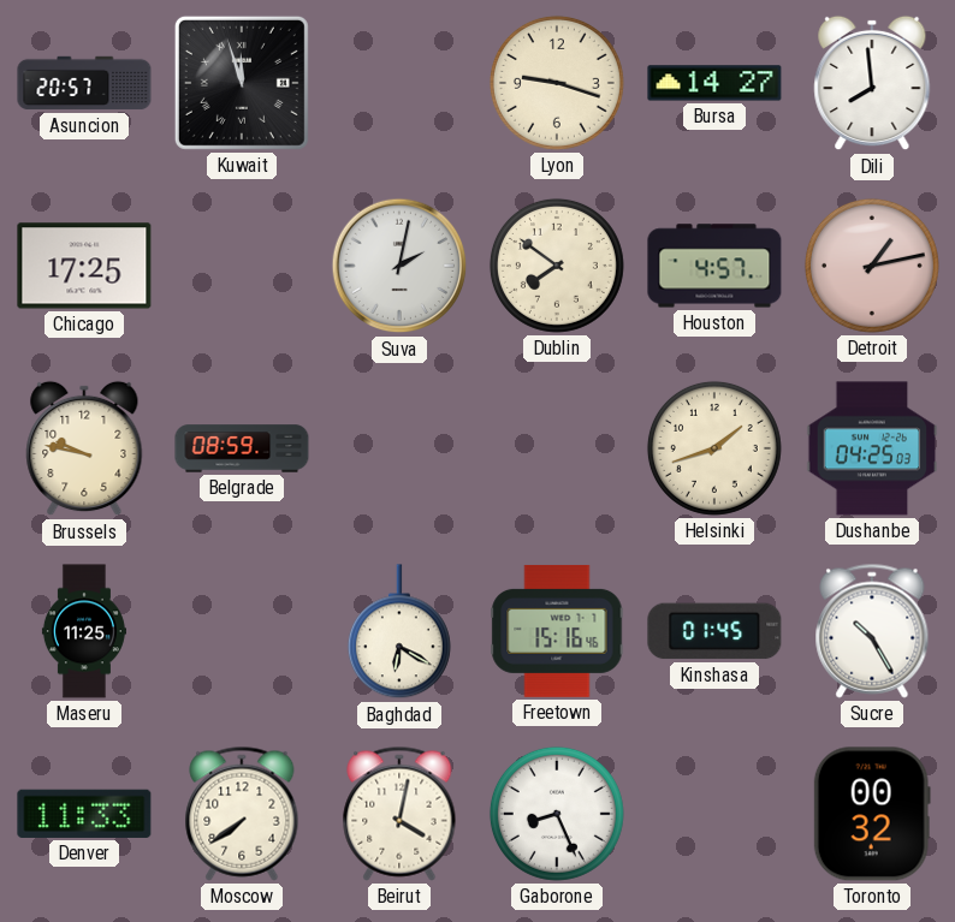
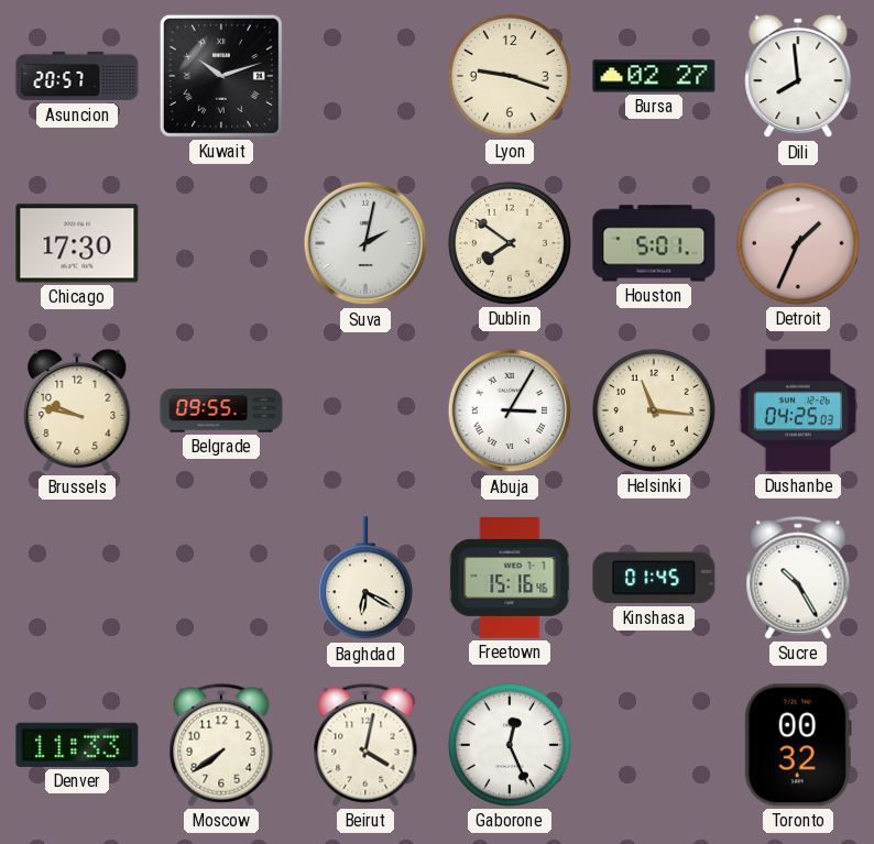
Kuwait: 11:57 -> 10:12
Bursa: 14:27 -> 02:27
Chicago: 17:25 -> 17:30
Houston: 4:57 -> 5:01
Detroit: 1:13 -> 1:34
Belgrade: 08:59 -> 09:55
Abuja: none -> 3:05
Helsinki: 1:42 -> 11:16
Maseru: 11:25 -> none
Gaborone: 8:26 -> 12:26
